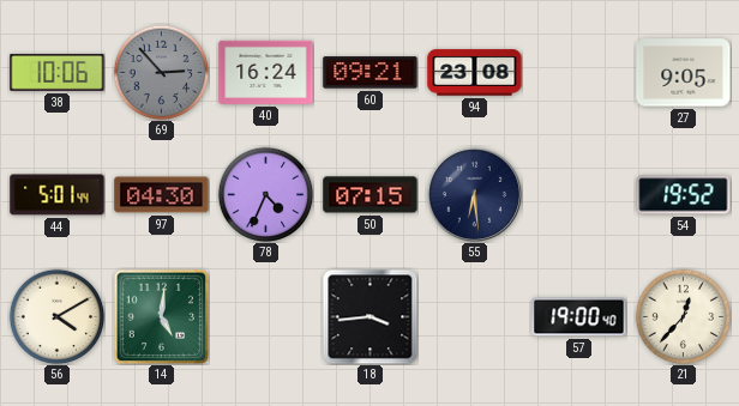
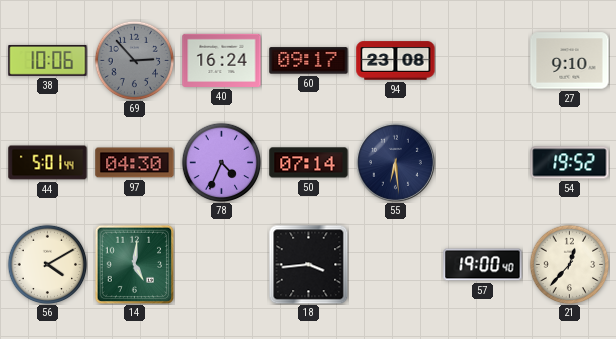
60: 09:21 -> 09:17
27: 9:05 -> 9:10
50: 07:15 -> 07:14
